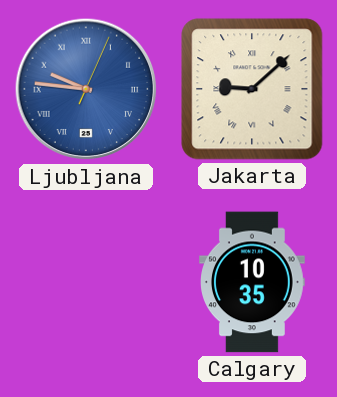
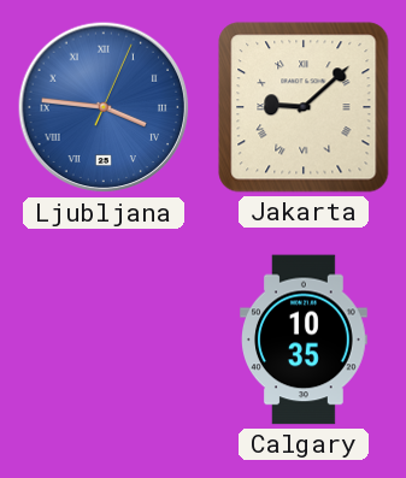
Ljubljana: 9:46 -> 3:46
